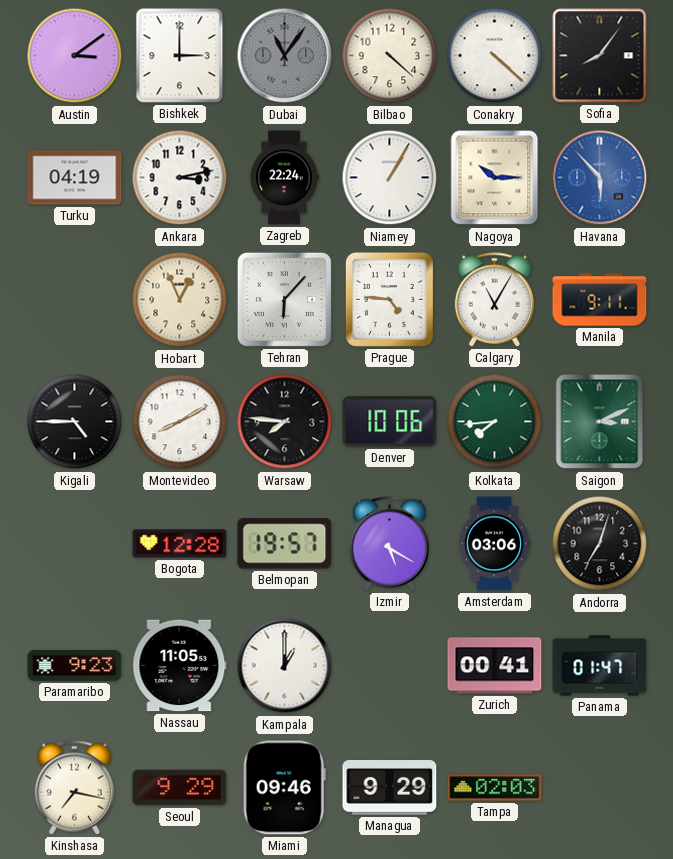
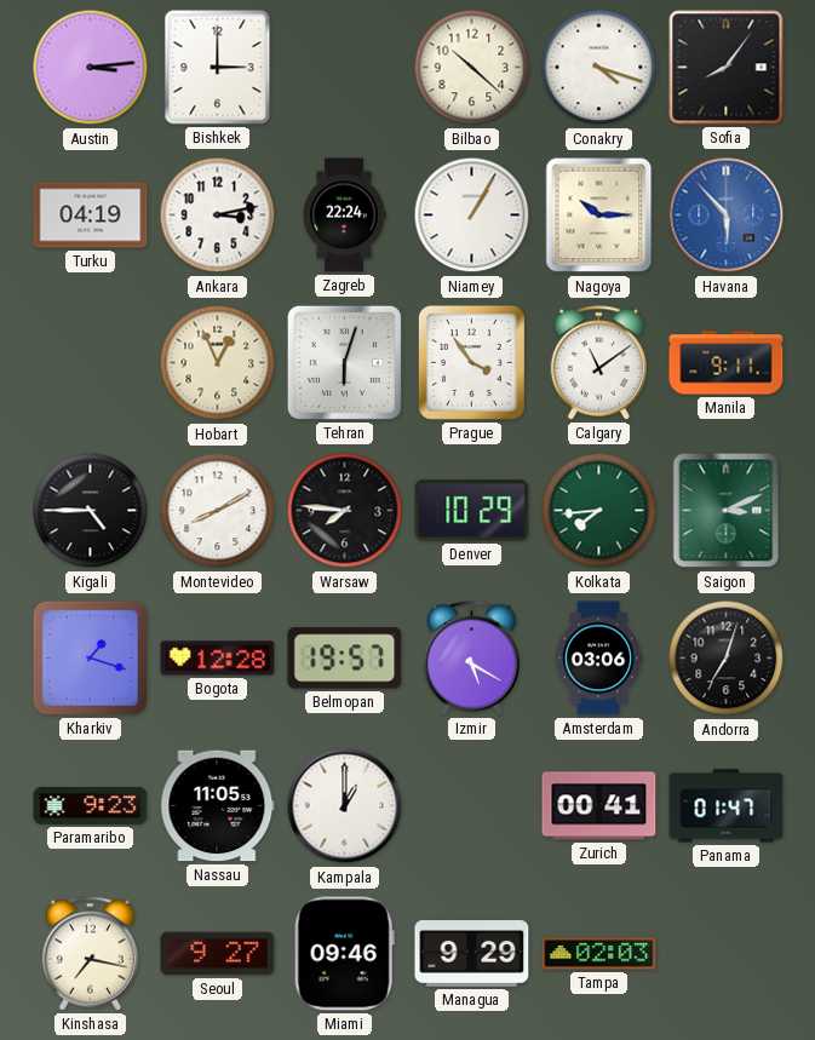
Austin: 3:09 -> 3:14
Dubai: 11:06 -> none
Bilbao: 4:22 -> 10:22
Conakry: 4:22 -> 4:18
Tehran: 6:07 -> 6:03
Prague: 4:46 -> 3:54
Calgary: 11:05 -> 11:09
Denver: 10:06 -> 10:29
Kharkiv: none -> 1:18
Seoul: 9:29 -> 9:27
